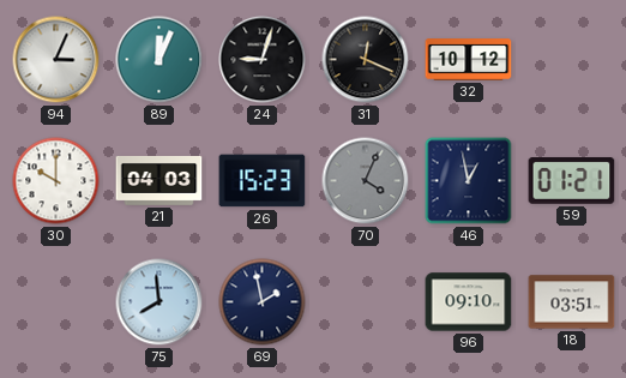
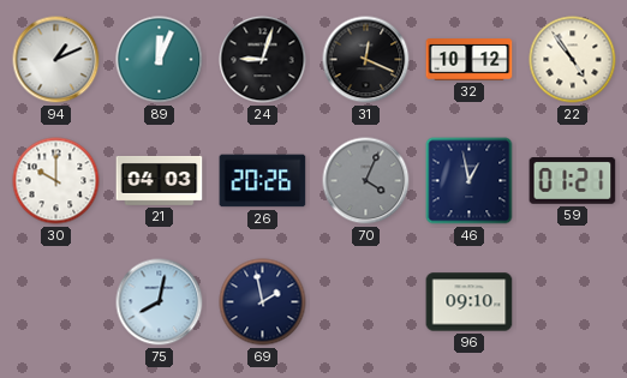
94: 3:04 -> 1:11
22: none -> 4:54
26: 15:23 -> 20:26
75: 7:59 -> 8:02
18: 03:51 -> none
